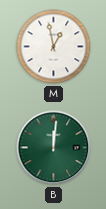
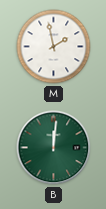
M: 12:58 -> 1:58
